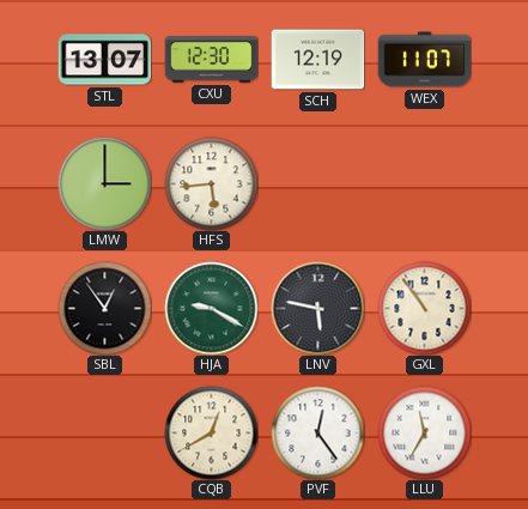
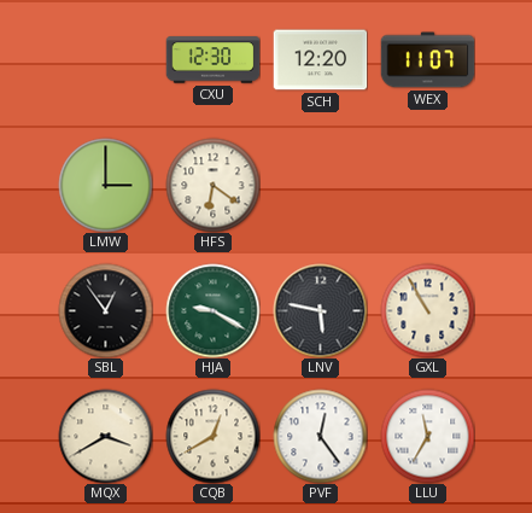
STL: 13:07 -> none
SCH: 12:19 -> 12:20
HFS: 5:44 -> 6:21
GXL: 10:54 -> 10:55
MQX: none -> 3:40
